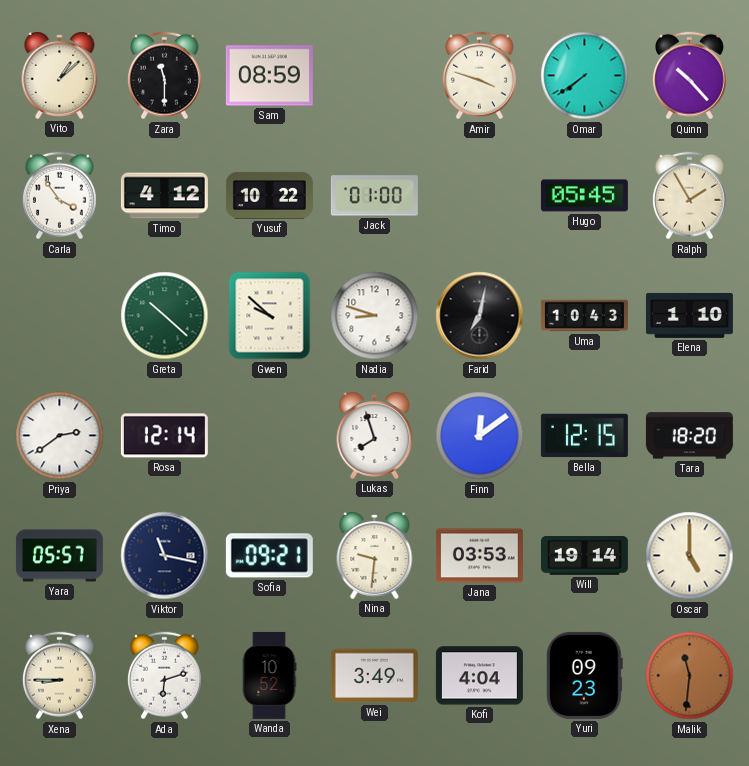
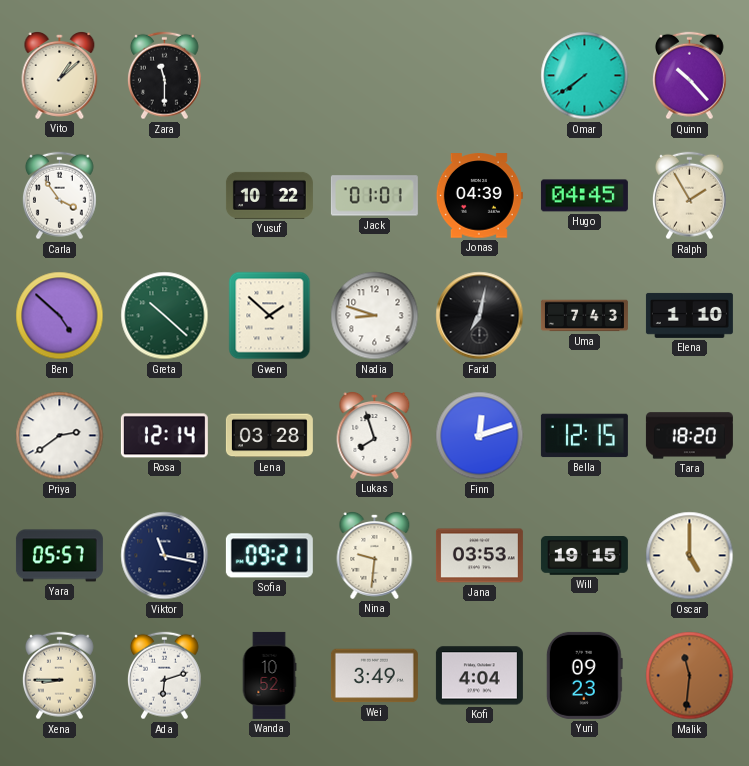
Sam: 08:59 -> none
Amir: 3:48 -> none
Timo: 4:12 -> none
Jack: 01:00 -> 01:01
Jonas: none -> 04:39
Hugo: 05:45 -> 04:45
Ben: none -> 4:52
Gwen: 9:52 -> 1:52
Uma: 10:43 -> 7:43
Lena: none -> 03:28
Finn: 12:09 -> 12:12
Will: 19:14 -> 19:15
